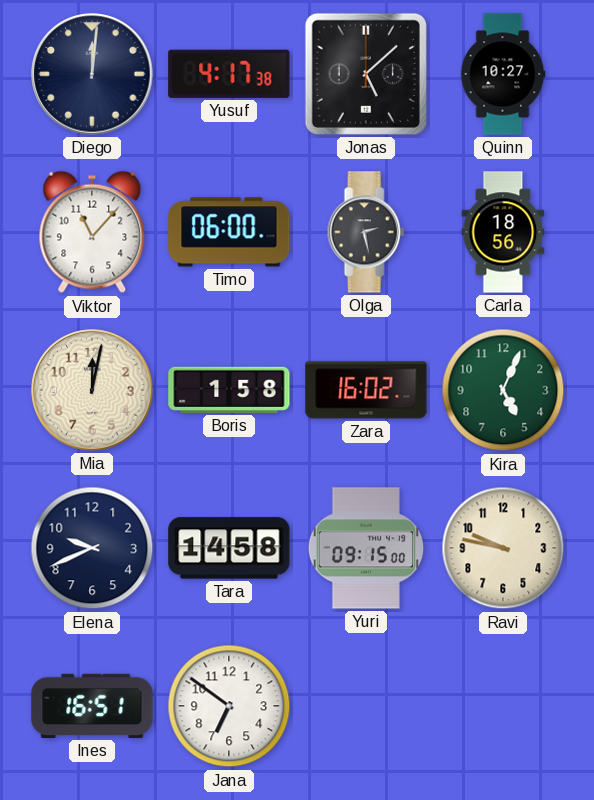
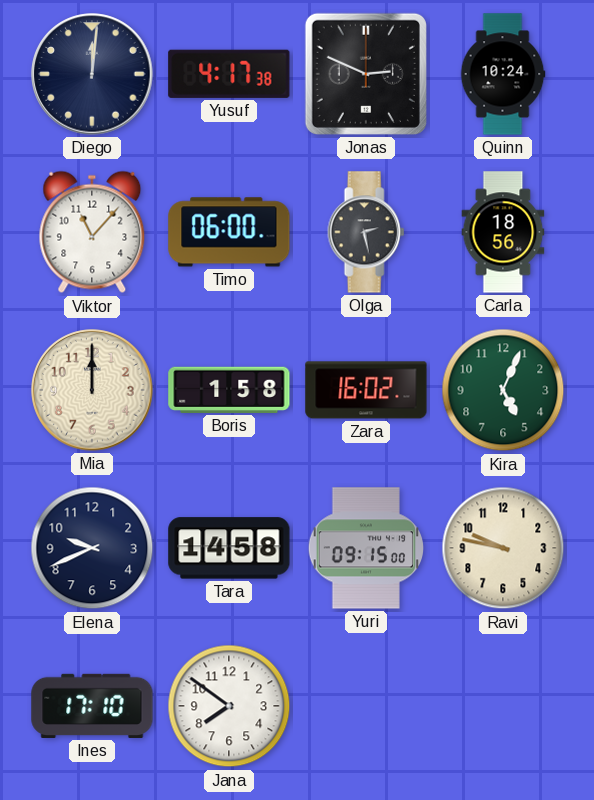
Jonas: 5:08 -> 2:49
Quinn: 10:27 -> 10:24
Mia: 12:02 -> 12:00
Ines: 16:51 -> 17:10
Jana: 6:51 -> 7:51
